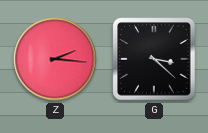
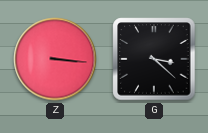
Z: 2:16 -> 3:16
